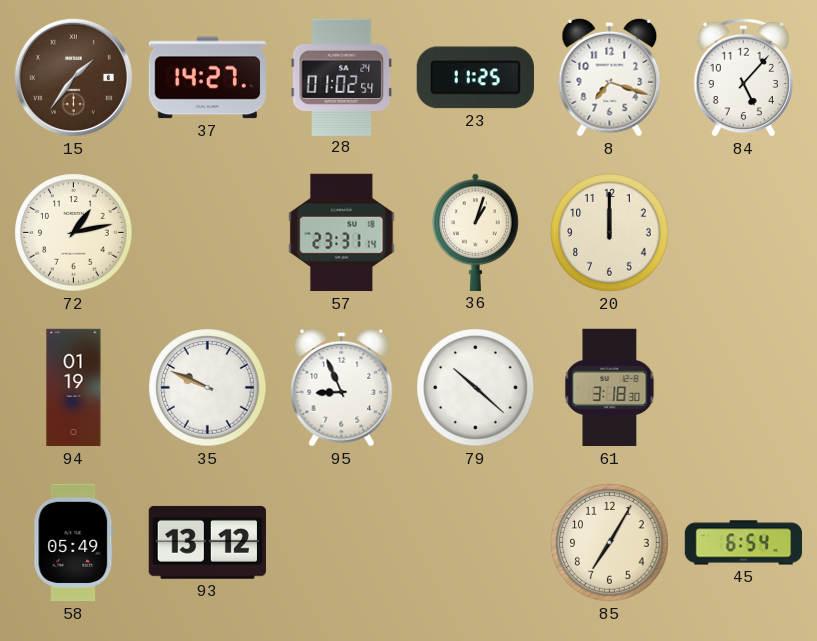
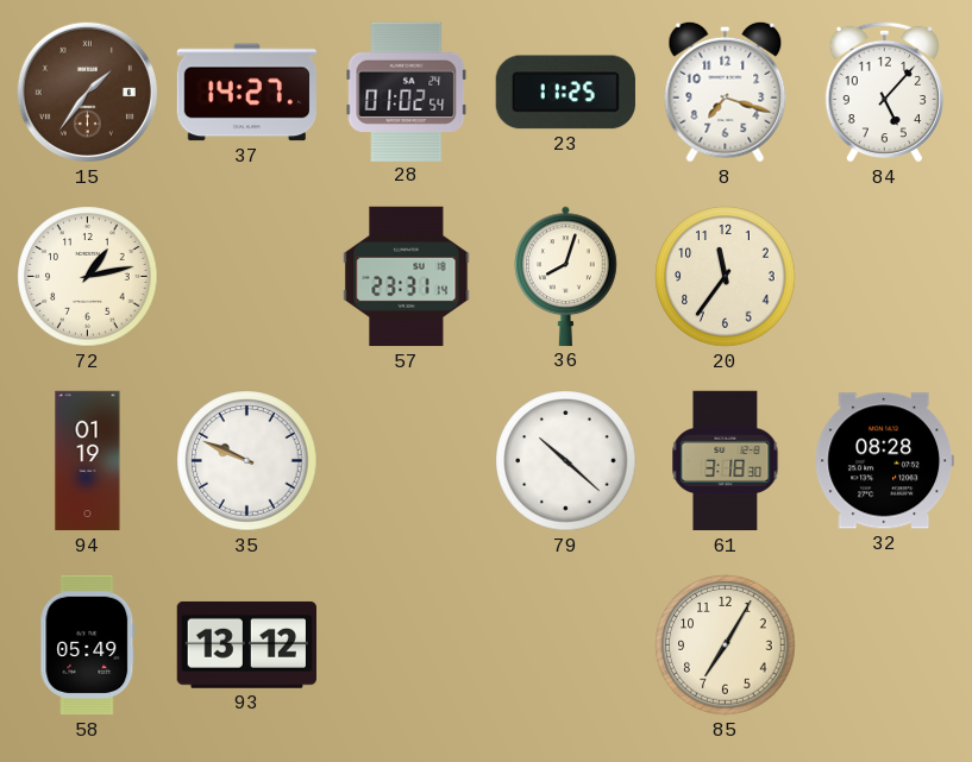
36: 1:03 -> 8:03
20: 12:00 -> 11:36
95: 8:56 -> none
32: none -> 08:28
45: 6:54 -> none
